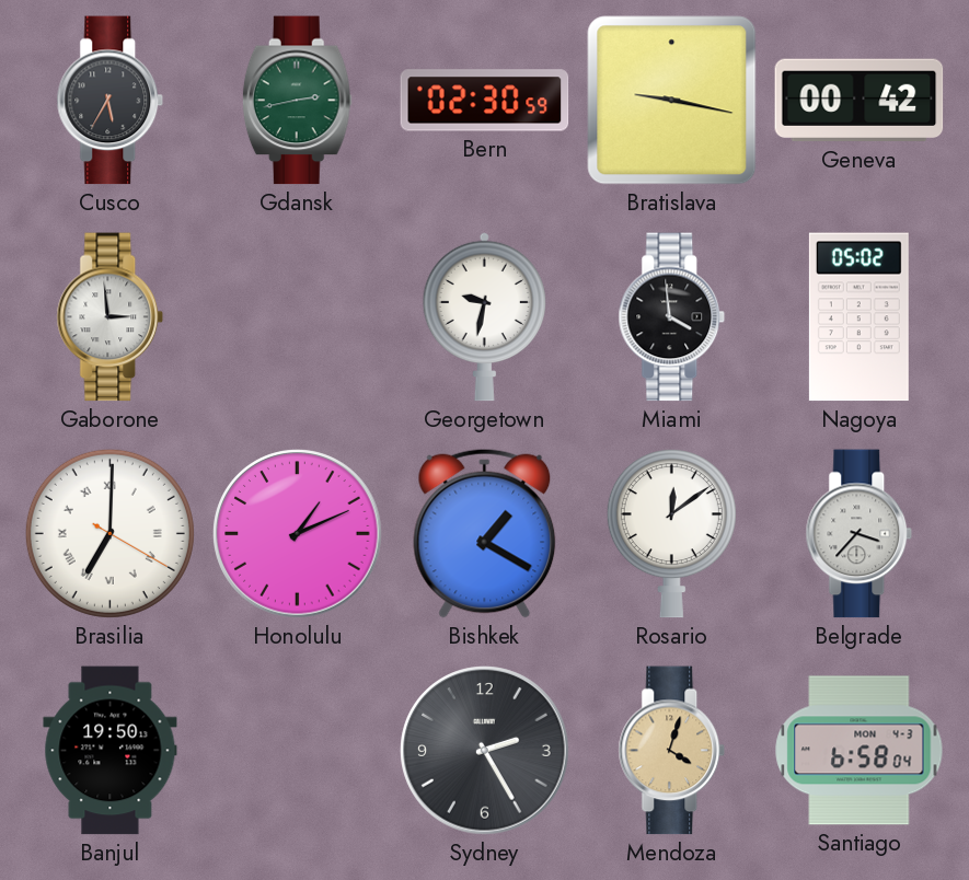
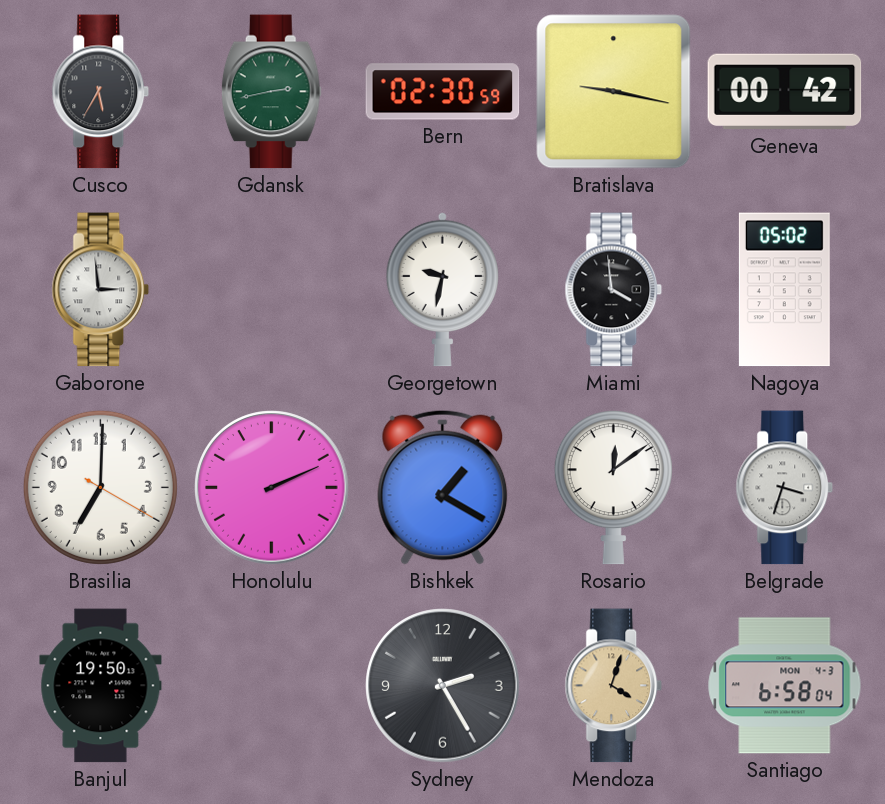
Brasilia numerals: Roman -> Arabic
Honolulu: 1:11 -> 2:11
Belgrade: 3:37 -> 3:33
